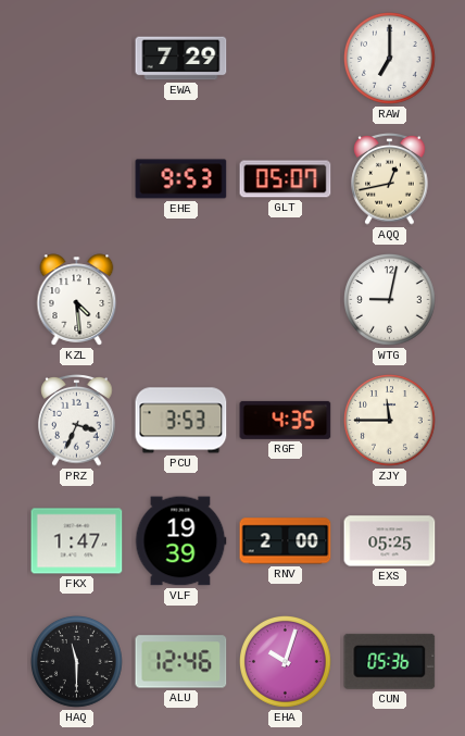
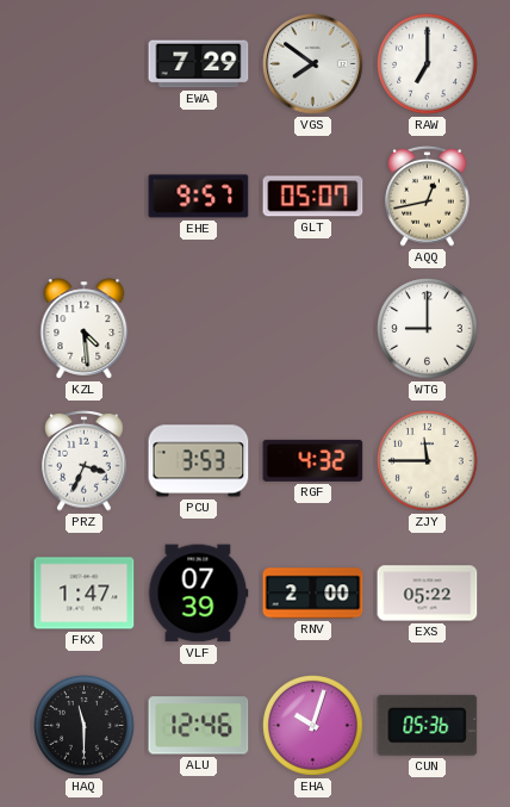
VGS: none -> 7:51
EHE: 9:53 -> 9:57
WTG: 9:02 -> 9:00
RGF: 4:35 -> 4:32
VLF: 19:39 -> 07:39
EXS: 05:25 -> 05:22
